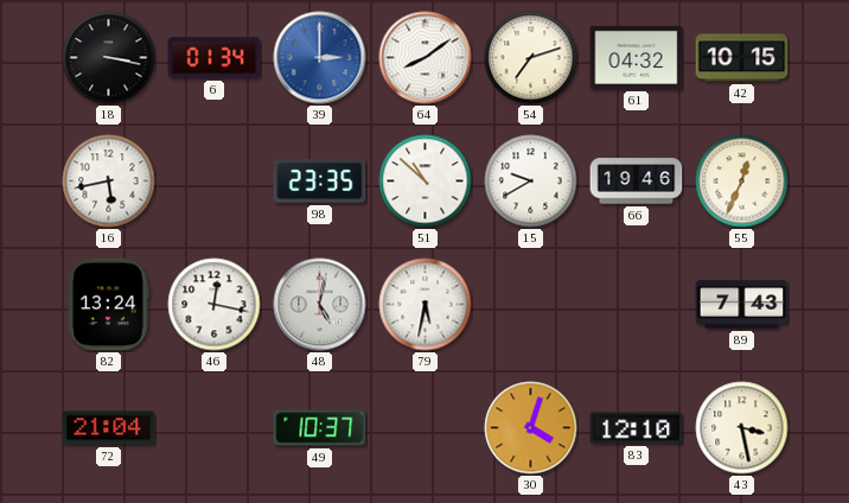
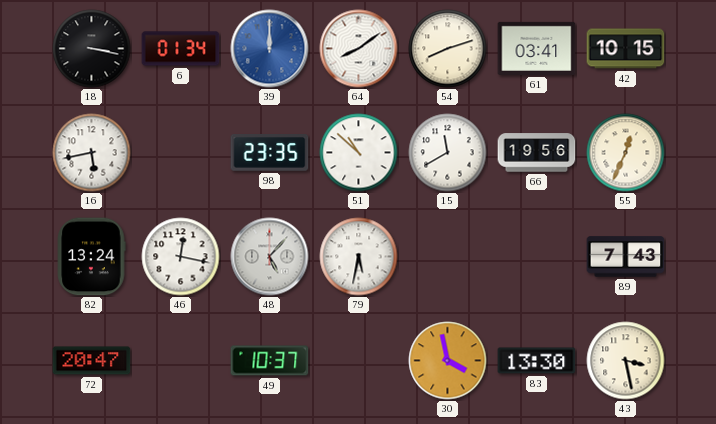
39: 3:00 -> 12:00
54: 7:12 -> 8:12
61: 04:32 -> 03:41
15: 9:40 -> 11:40
66: 19:46 -> 19:56
48: 5:02 -> 5:07
72: 21:04 -> 20:47
30: 4:03 -> 3:58
83: 12:10 -> 13:30
